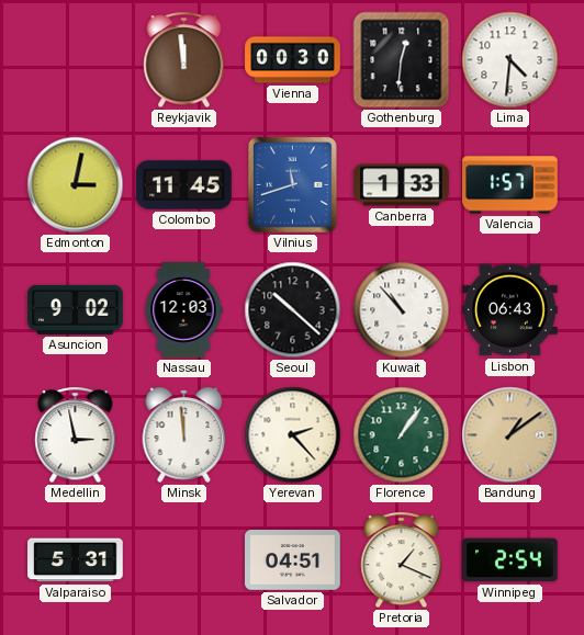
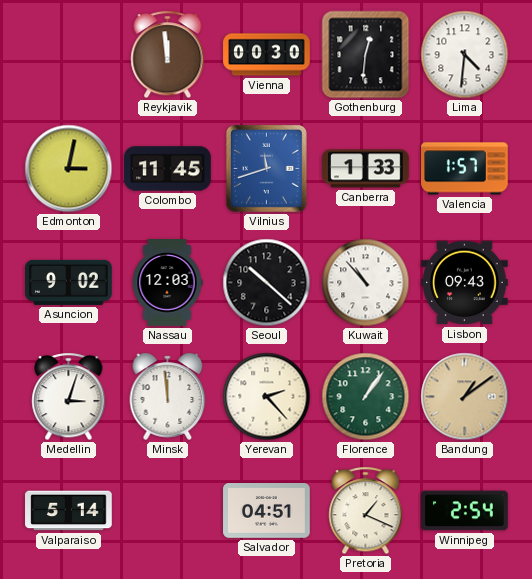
Lisbon: 06:43 -> 09:43
Medellin: 2:58 -> 3:03
Valparaiso: 5:31 -> 5:14
